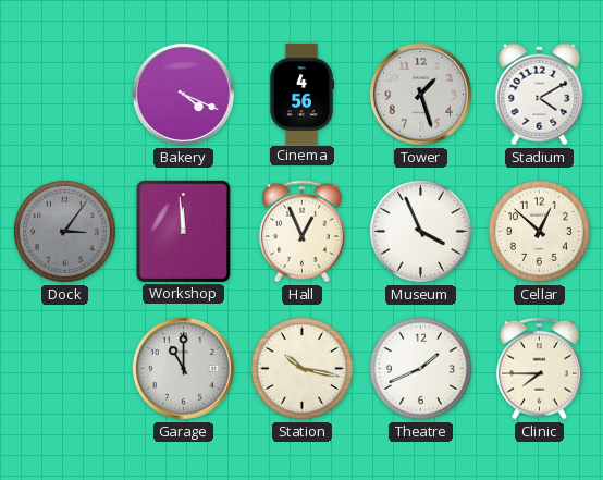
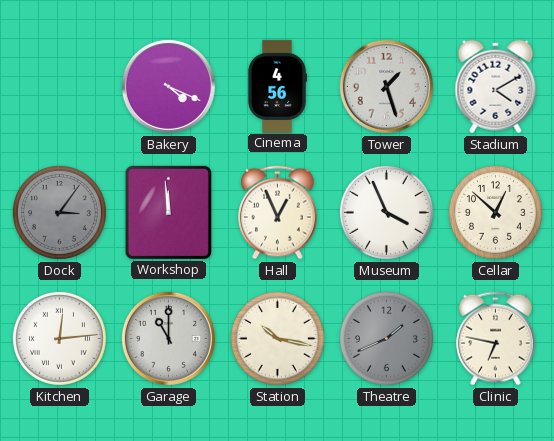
Kitchen: none -> 12:14
Theatre dial: white -> grey
Clinic: 7:45 -> 6:47
